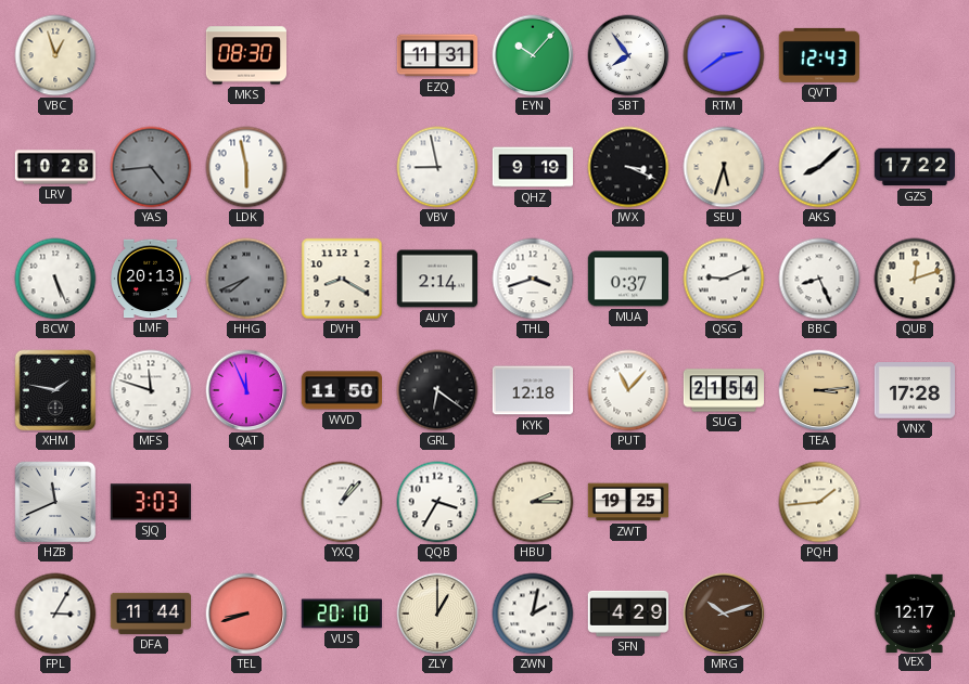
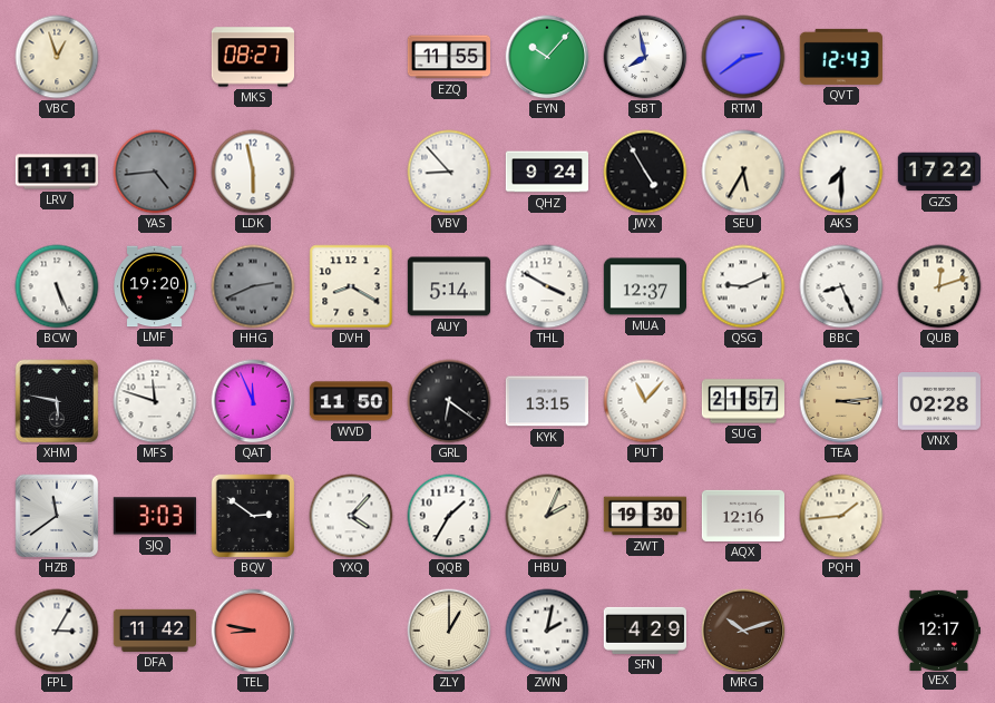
MKS: 08:30 -> 08:27
EZQ: 11:31 -> 11:55
SBT: 7:54 -> 7:58
LRV: 10:28 -> 11:11
VBV: 8:58 -> 8:53
QHZ: 9:19 -> 9:24
JWX: 3:19 -> 4:55
SEU: 5:33 -> 5:35
AKS: 8:08 -> 7:30
LMF: 20:13 -> 19:20
HHG: 7:41 -> 2:41
AUY: 2:14 -> 5:14
THL: 3:42 -> 3:50
MUA: 0:37 -> 12:37
XHM: 1:47 -> 5:47
KYK: 12:18 -> 13:15
SUG: 21:54 -> 21:57
VNX: 17:28 -> 02:28
HZB: 11:41 -> 11:39
BQV: none -> 2:51
YXQ: 1:07 -> 4:07
QQB: 3:35 -> 1:35
HBU: 2:15 -> 2:04
ZWT: 19:25 -> 19:30
AQX: none -> 12:16
DFA: 11:44 -> 11:42
TEL: 8:42 -> 8:47
VUS: 20:10 -> none
